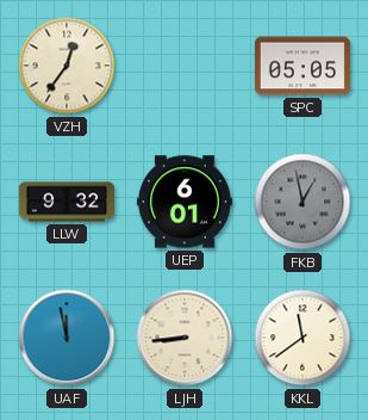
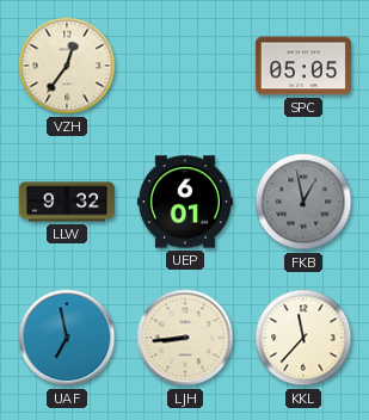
UAF: 11:58 -> 6:58
KKL: 11:39 -> 11:37
